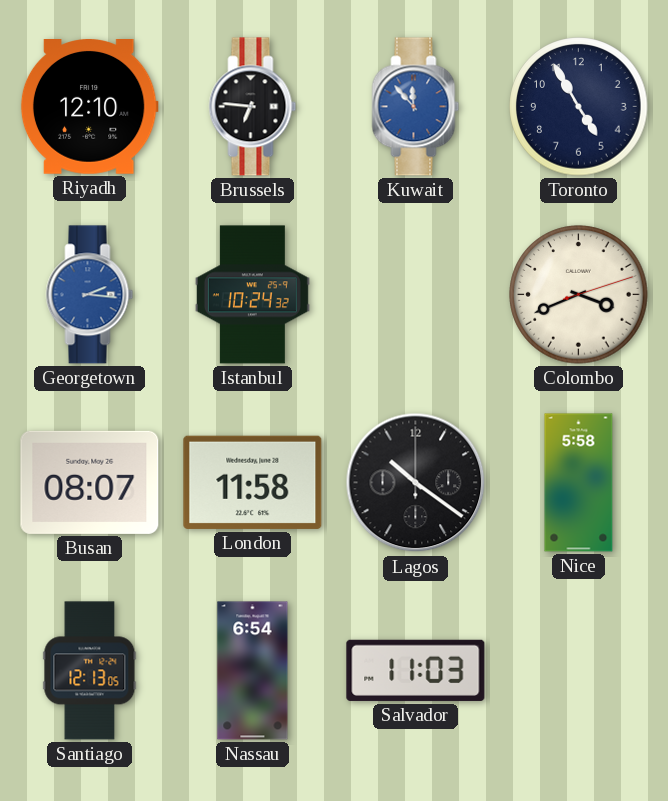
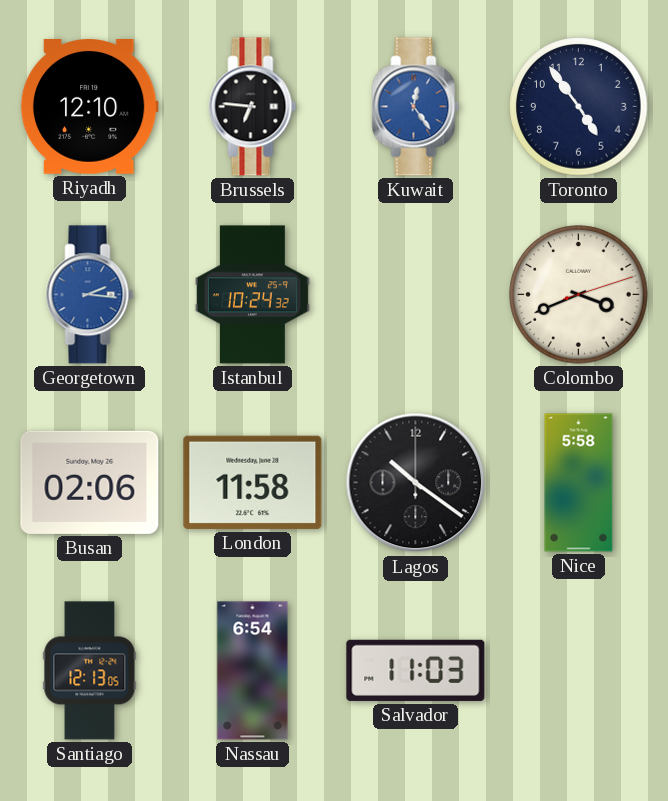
Kuwait: 11:53 -> 12:24
Toronto: 4:55 -> 4:54
Busan: 08:07 -> 02:06
